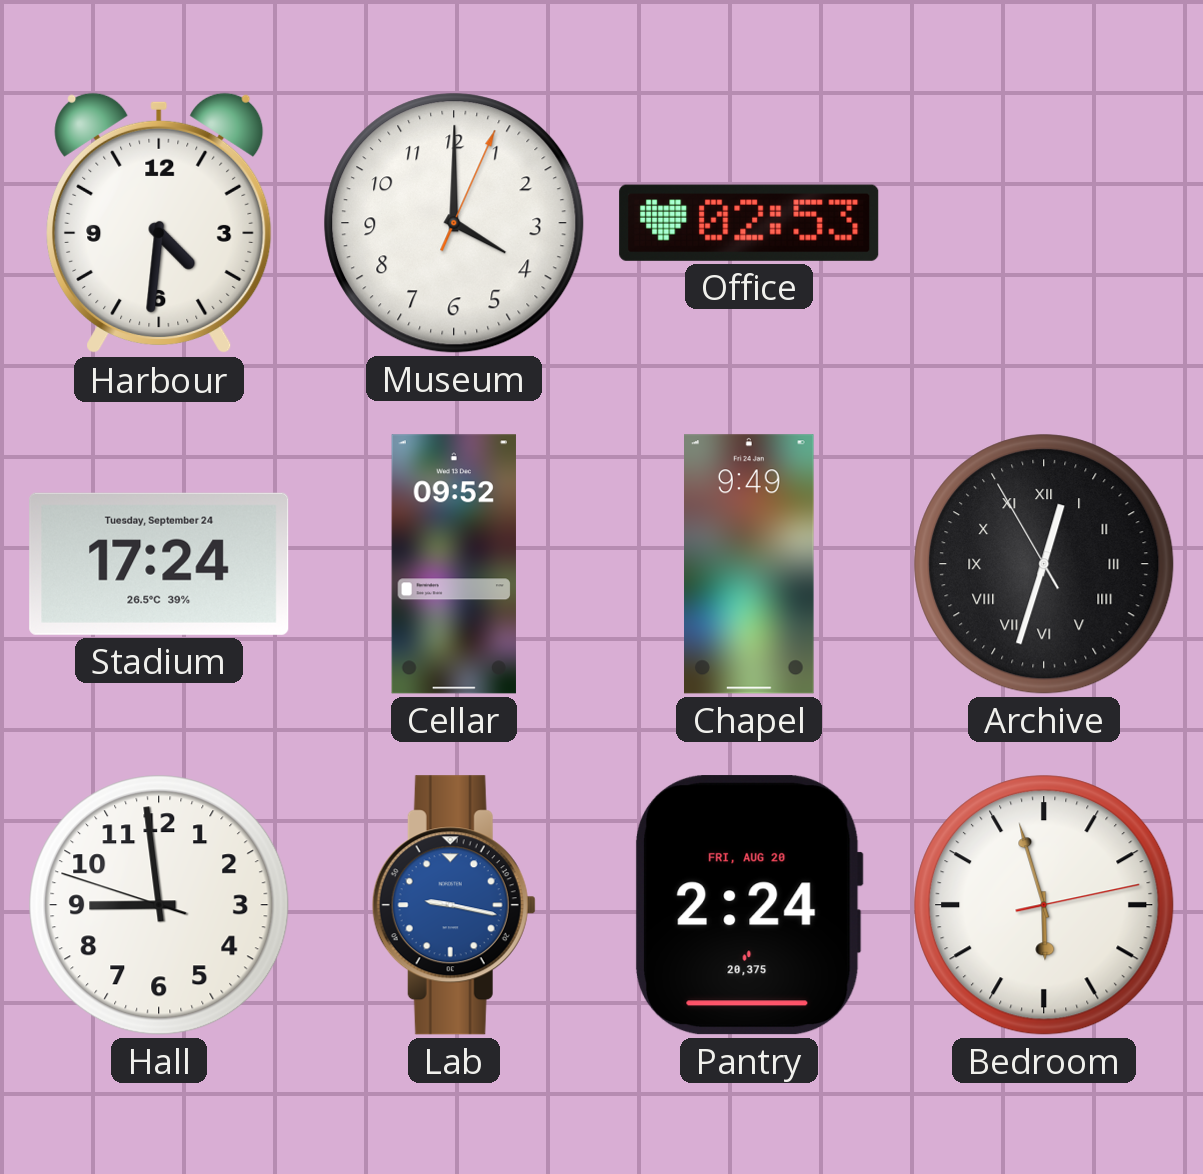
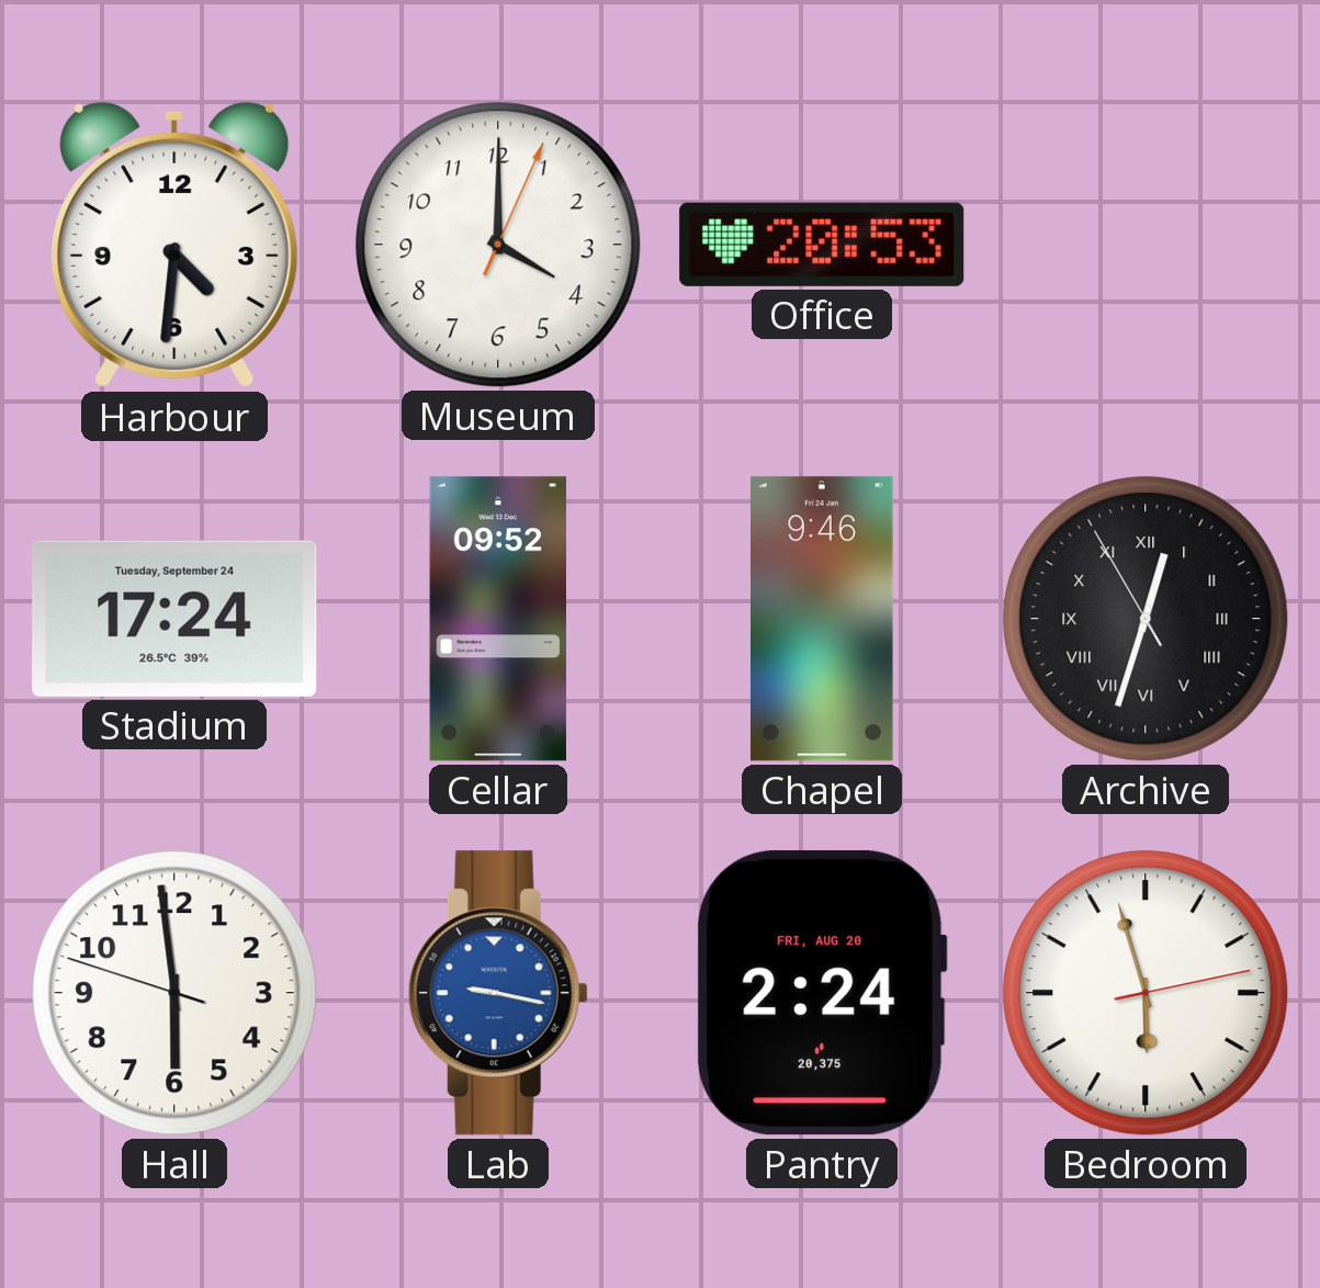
Office: 02:53 -> 20:53
Chapel: 9:49 -> 9:46
Hall: 8:58 -> 5:58
